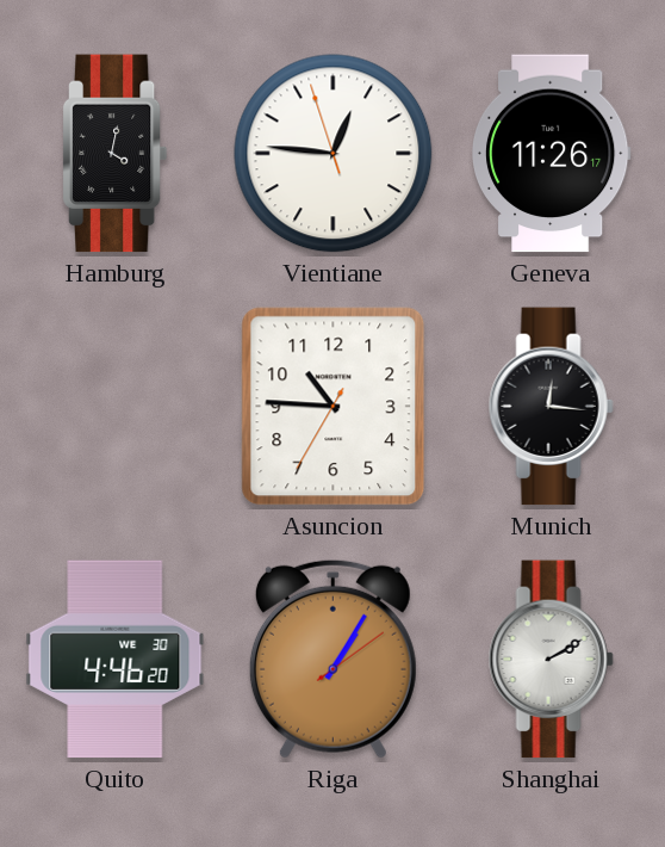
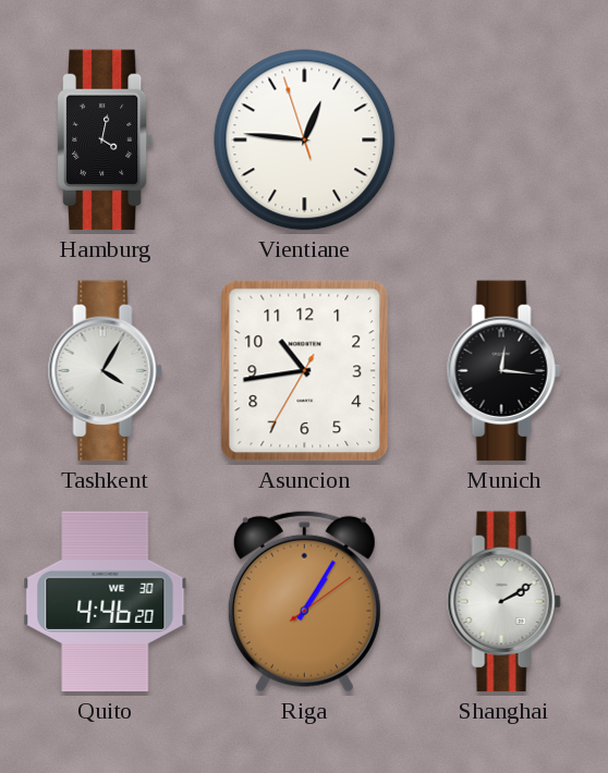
Geneva: 11:26 -> none
Tashkent: none -> 4:05
Asuncion: 10:45 -> 10:43
